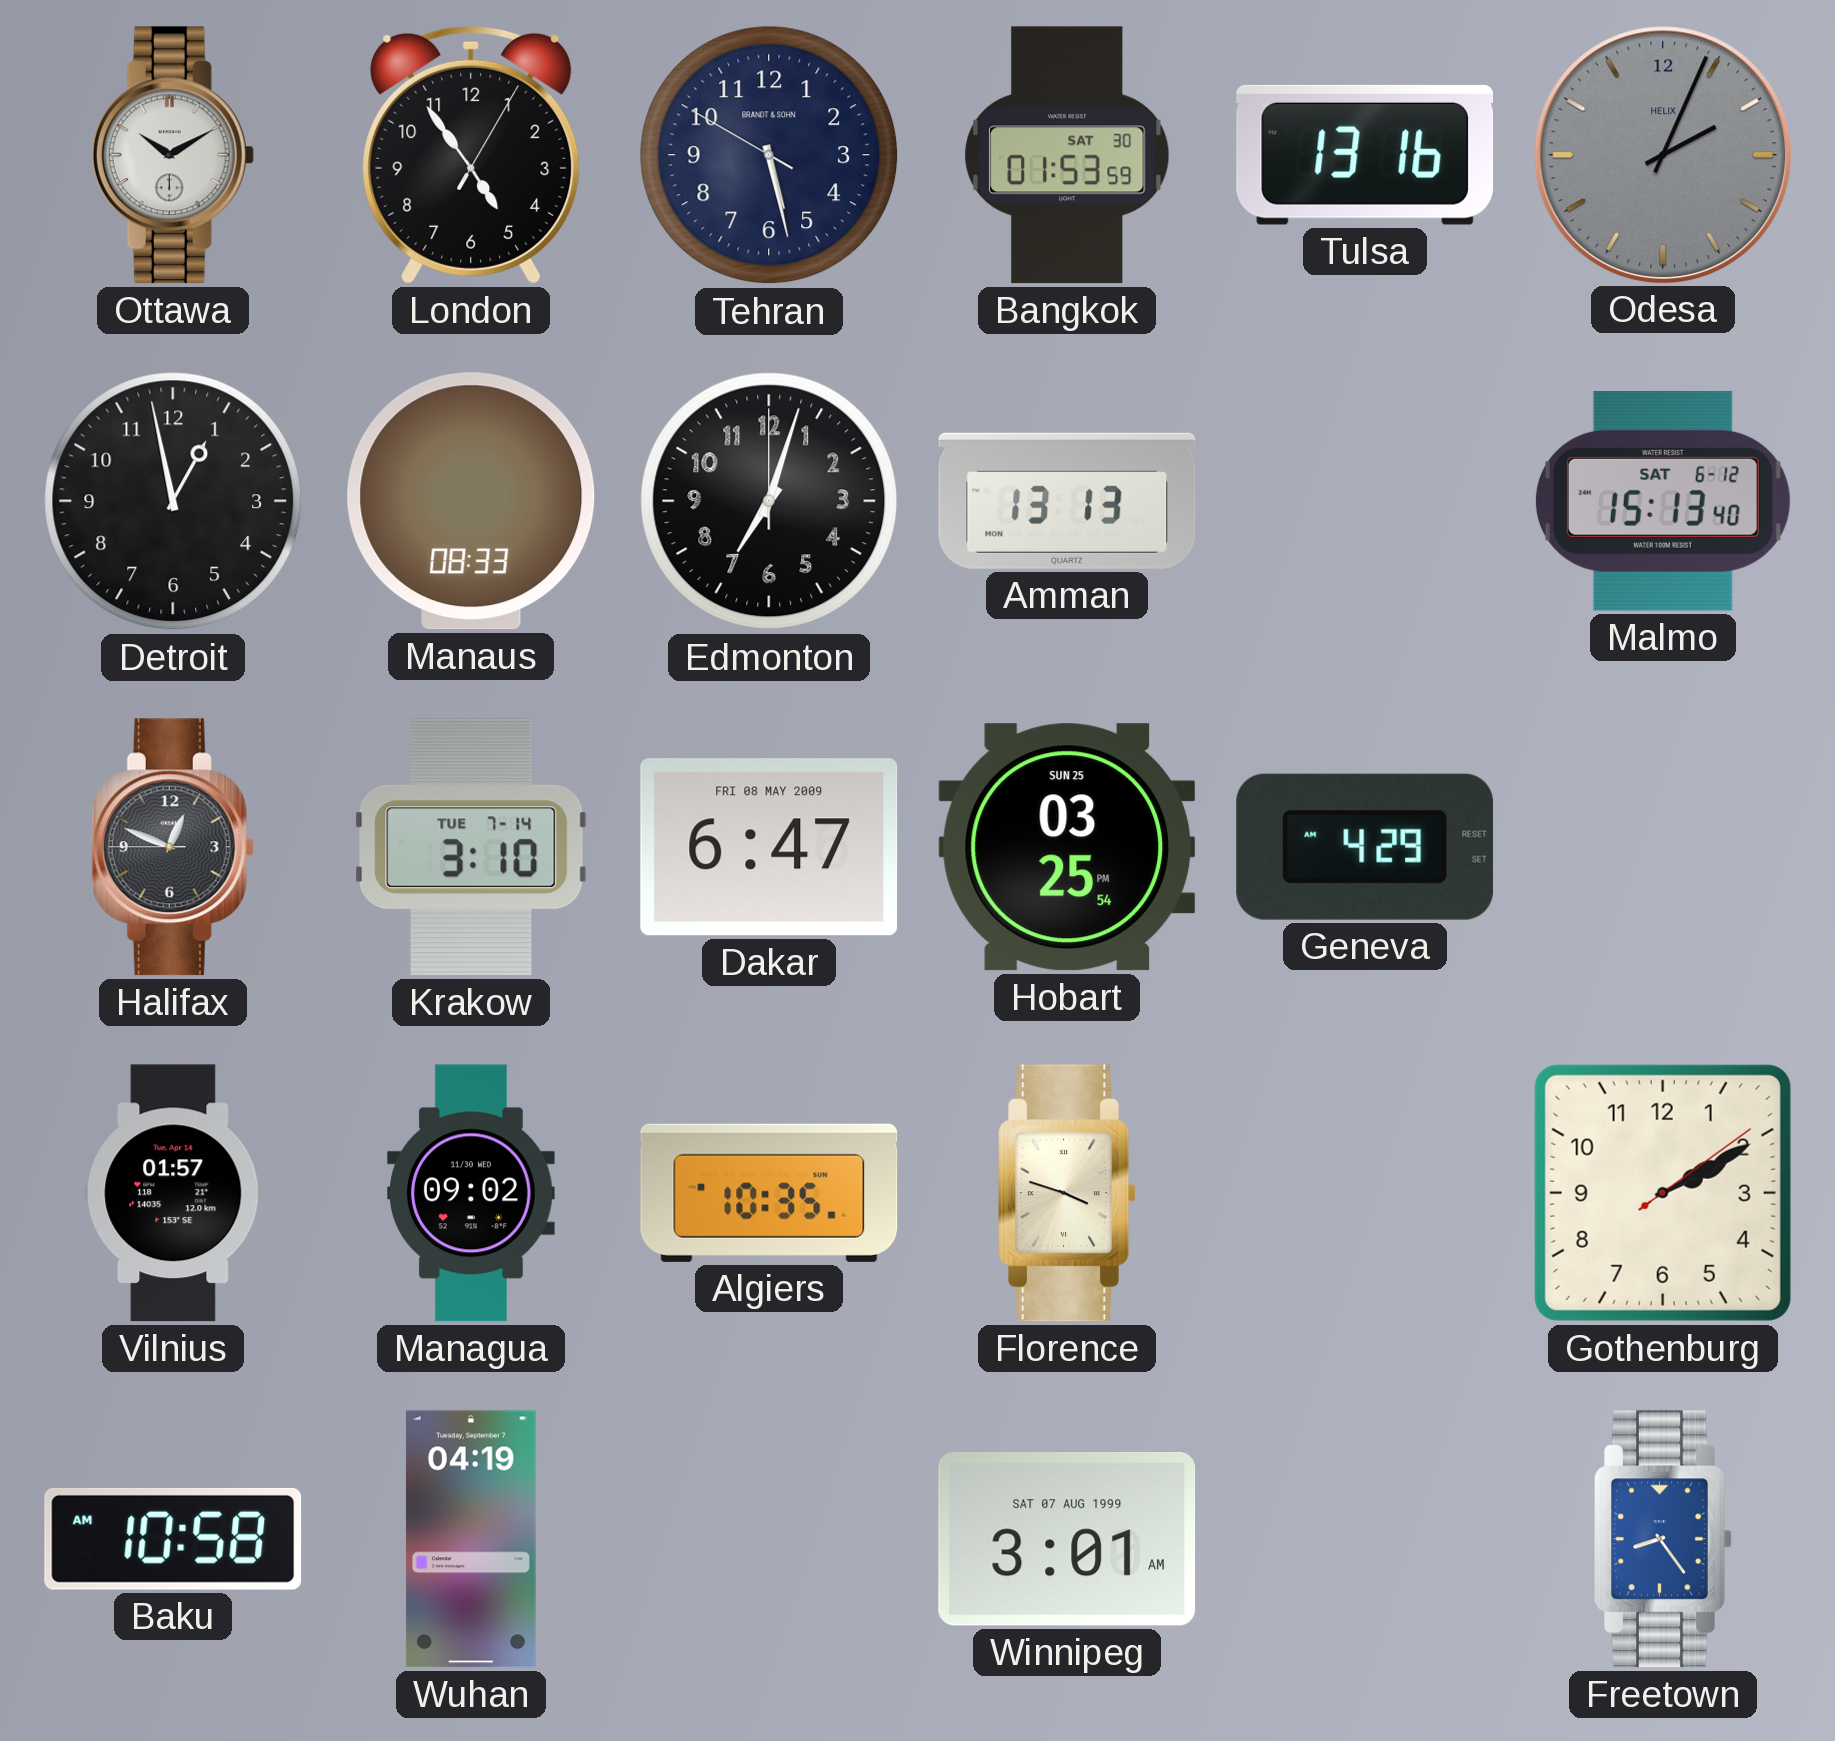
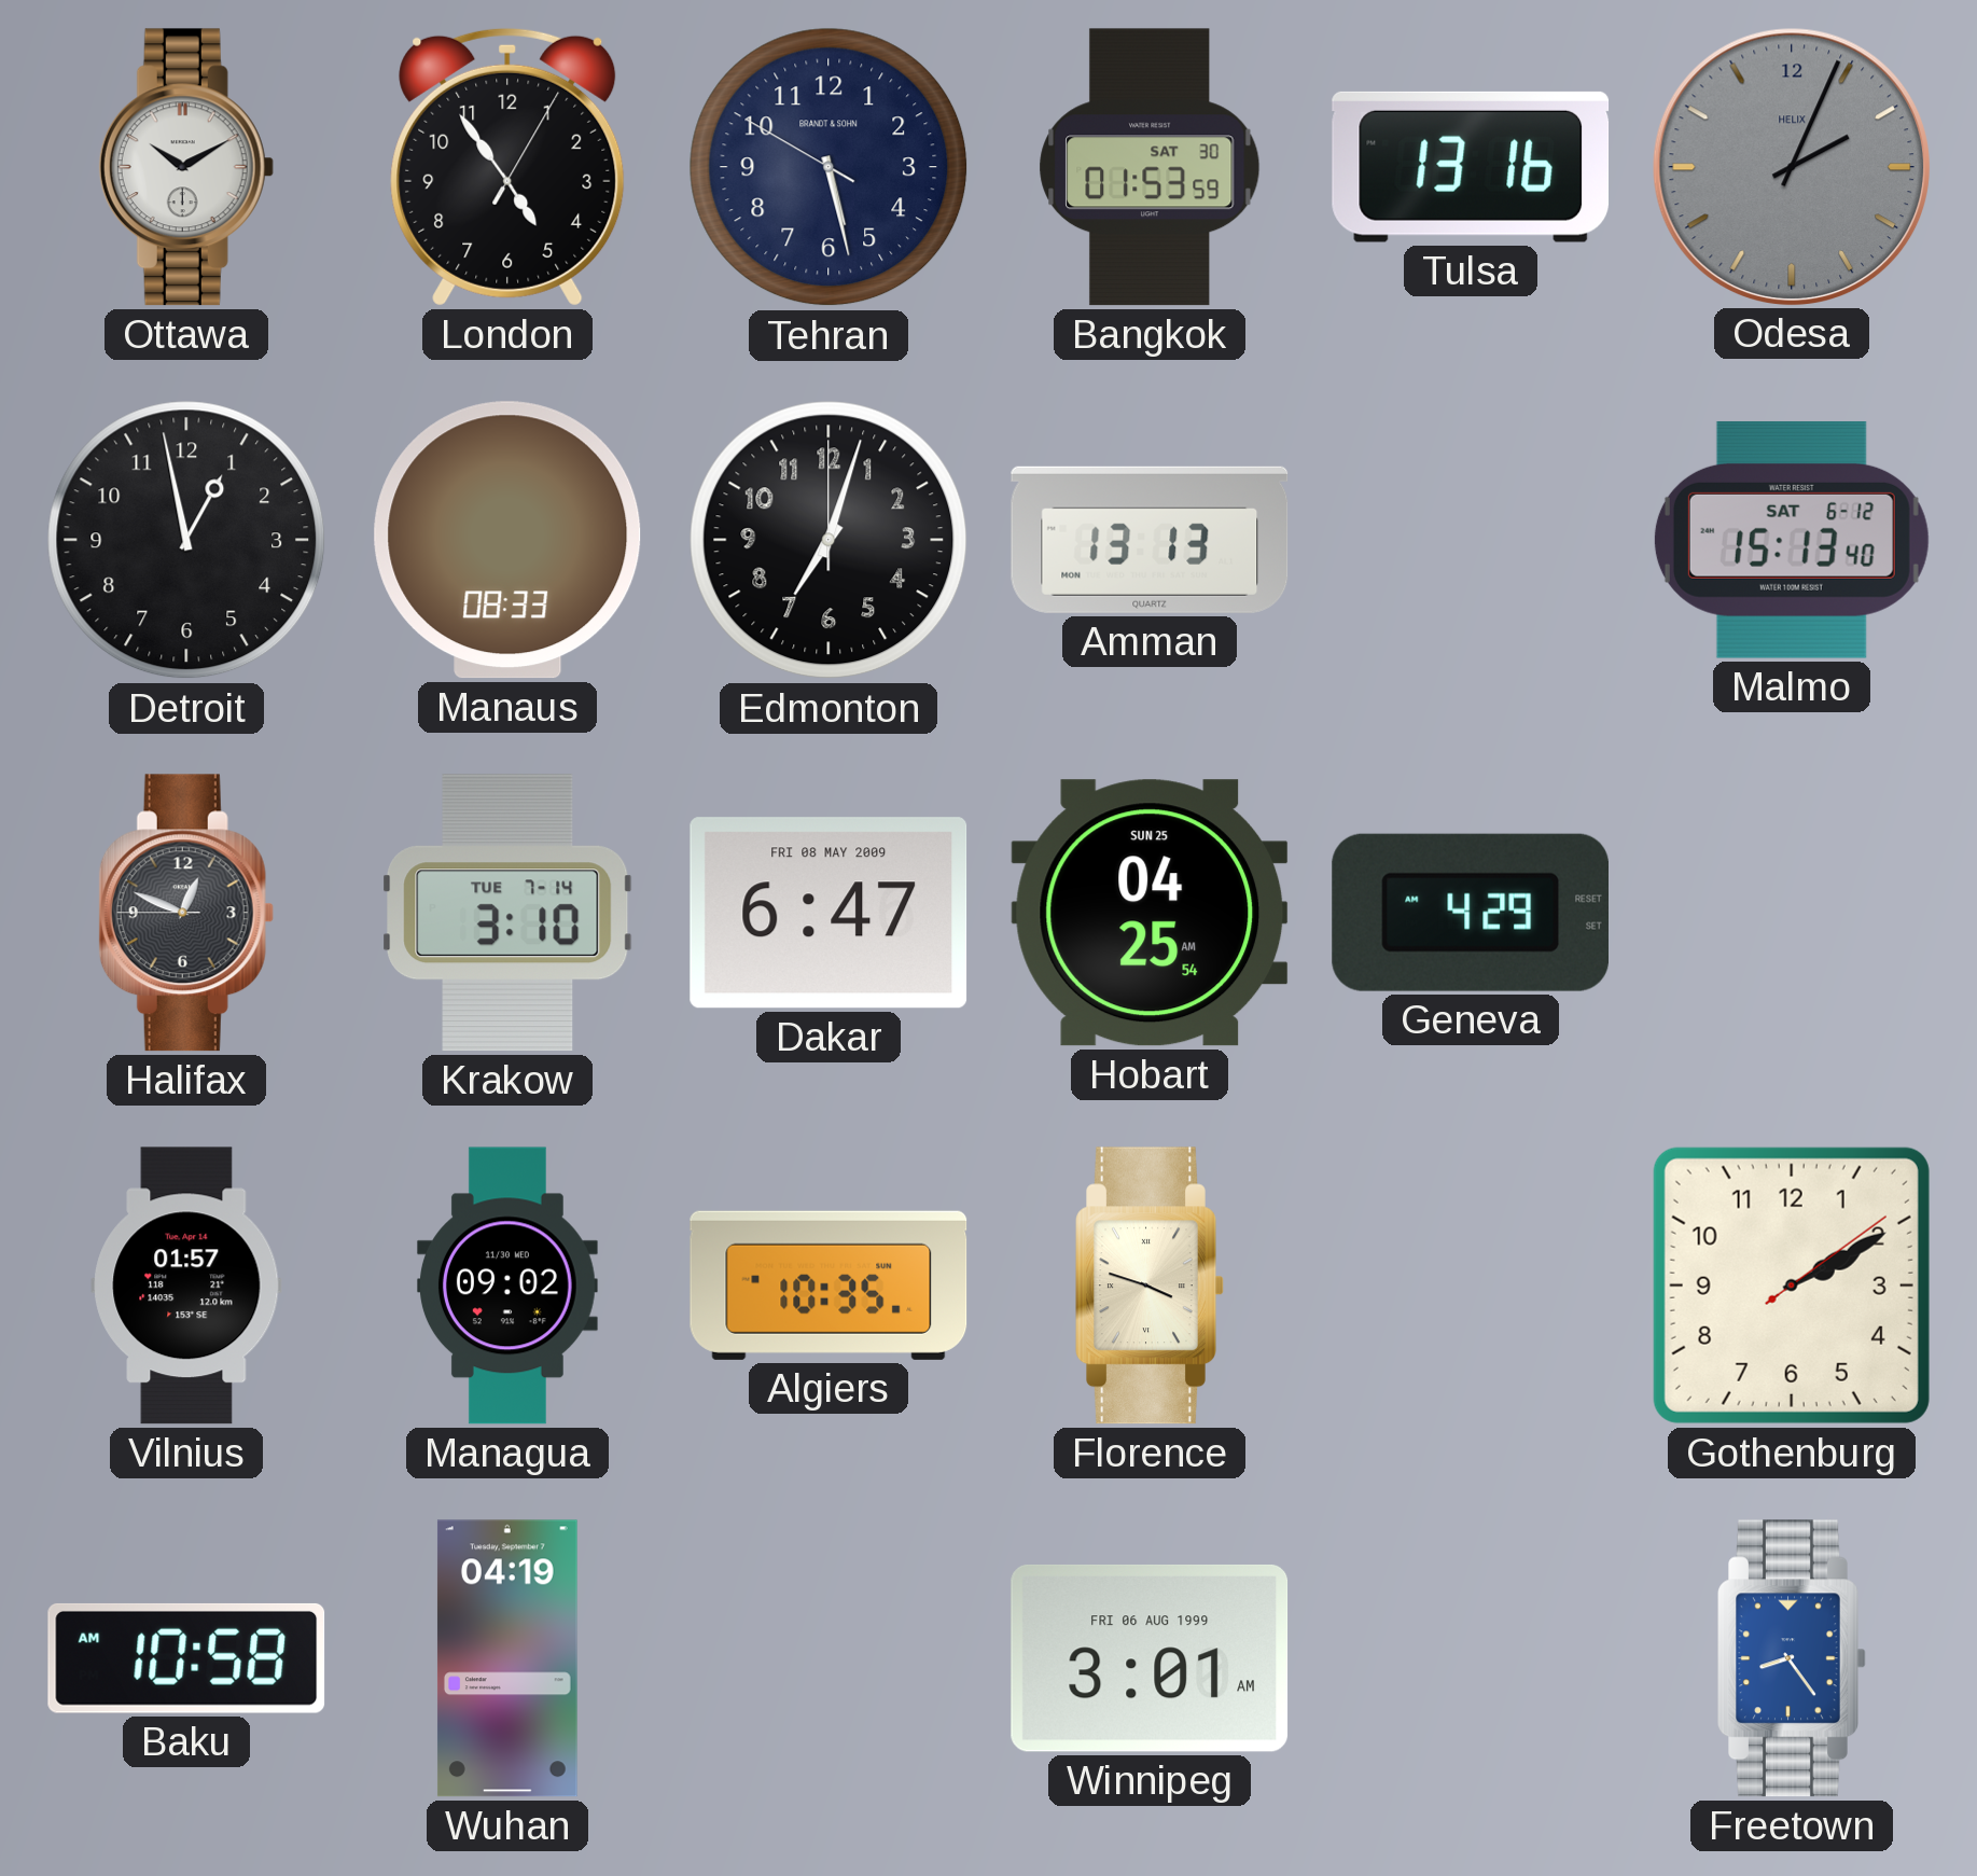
Hobart: 03:25 -> 04:25
Winnipeg date: SAT 07 AUG 1999 -> FRI 06 AUG 1999
